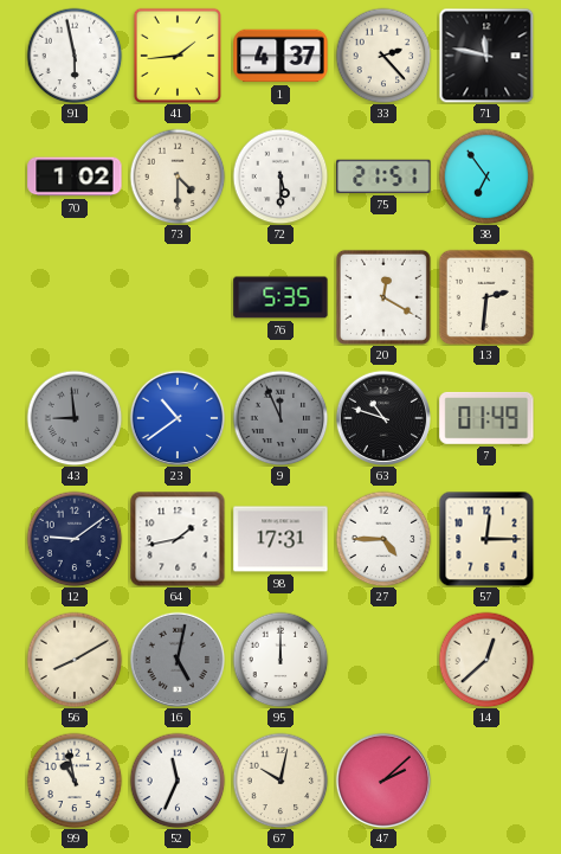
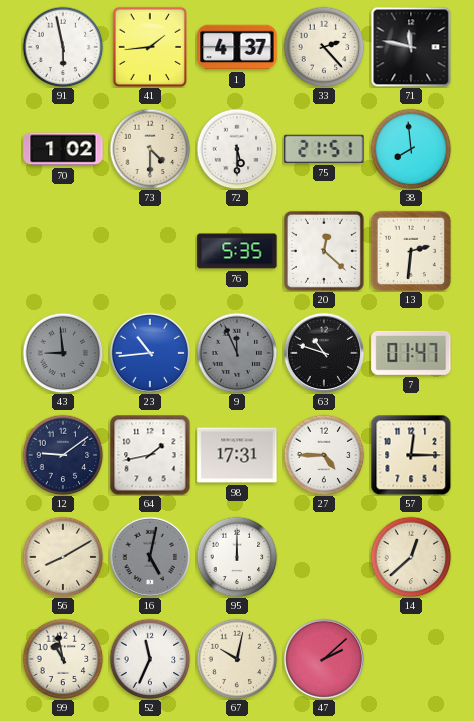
38: 6:54 -> 7:59
20: 12:20 -> 12:22
23: 10:39 -> 10:44
7: 01:49 -> 01:47
